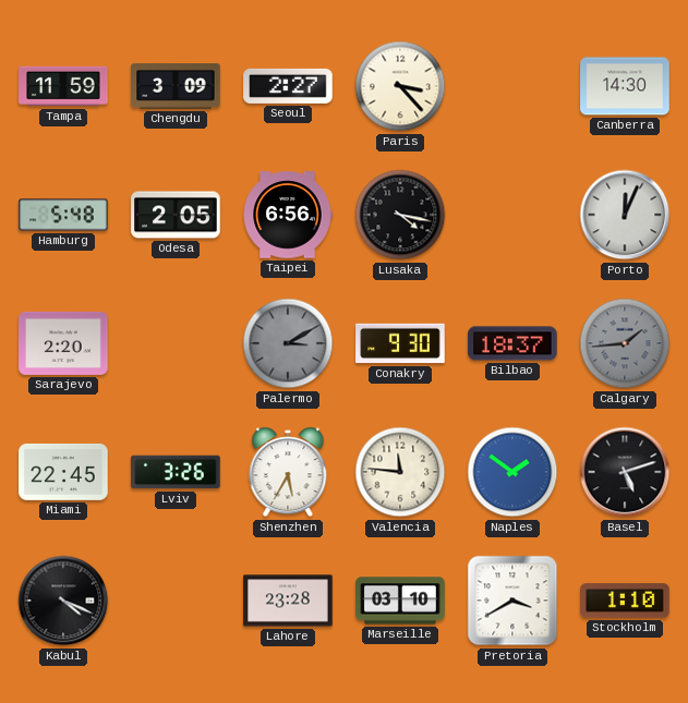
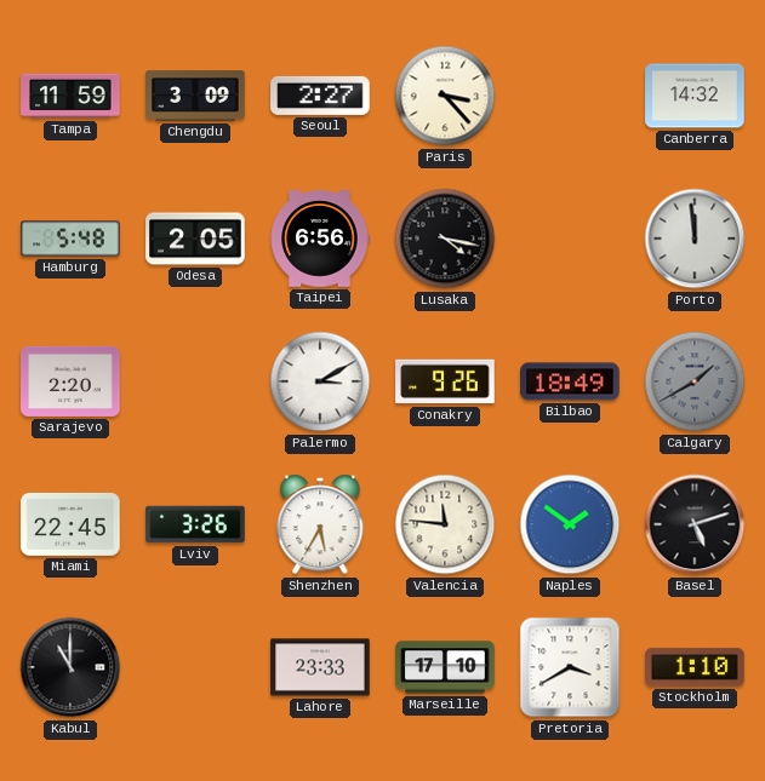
Canberra: 14:30 -> 14:32
Porto: 12:04 -> 11:59
Palermo dial: grey -> white
Conakry: 9:30 -> 9:26
Bilbao: 18:37 -> 18:49
Calgary: 1:44 -> 1:40
Kabul: 4:19 -> 11:00
Lahore: 23:28 -> 23:33
Marseille: 03:10 -> 17:10
